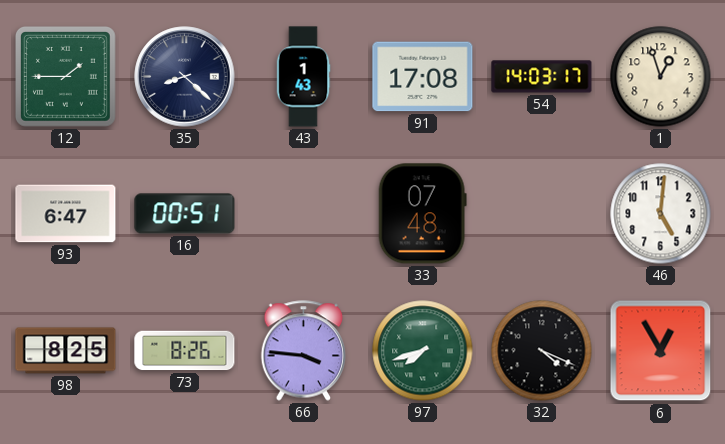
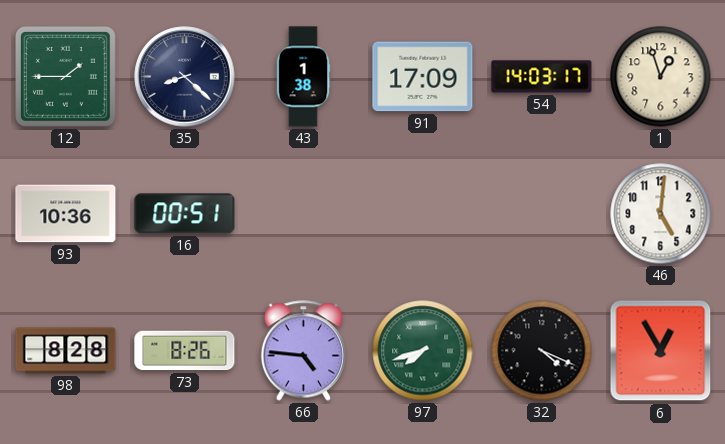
43: 1:43 -> 1:38
91: 17:08 -> 17:09
93: 6:47 -> 10:36
33: 07:48 -> none
98: 8:25 -> 8:28
66: 3:46 -> 4:46
